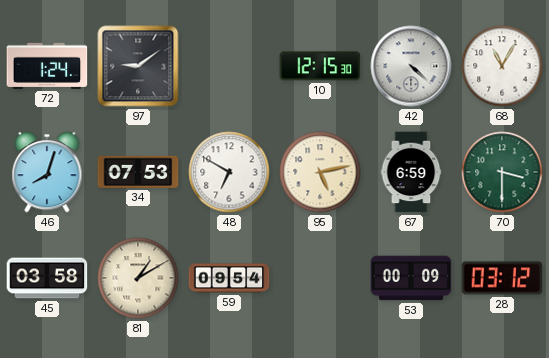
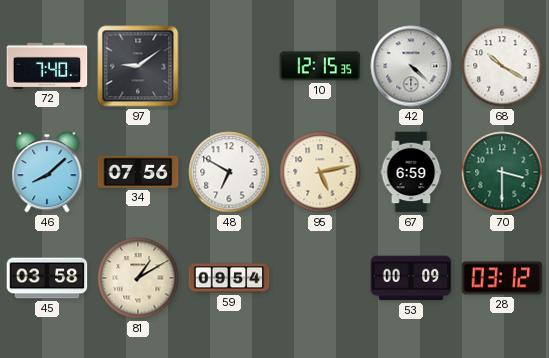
72: 1:24 -> 7:40
10: 12:15:30 -> 12:15:35
68: 11:05 -> 10:20
46: 8:03 -> 8:08
34: 07:53 -> 07:56
